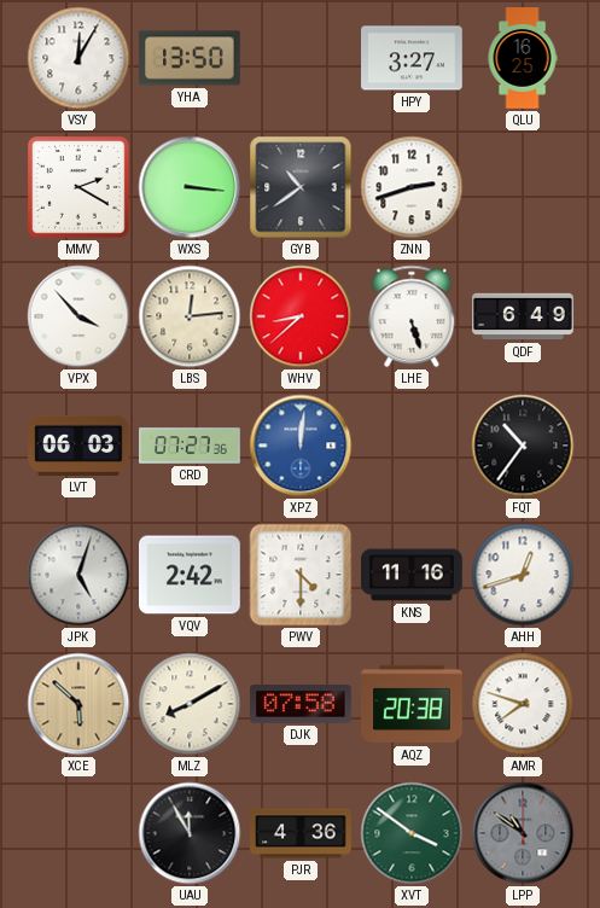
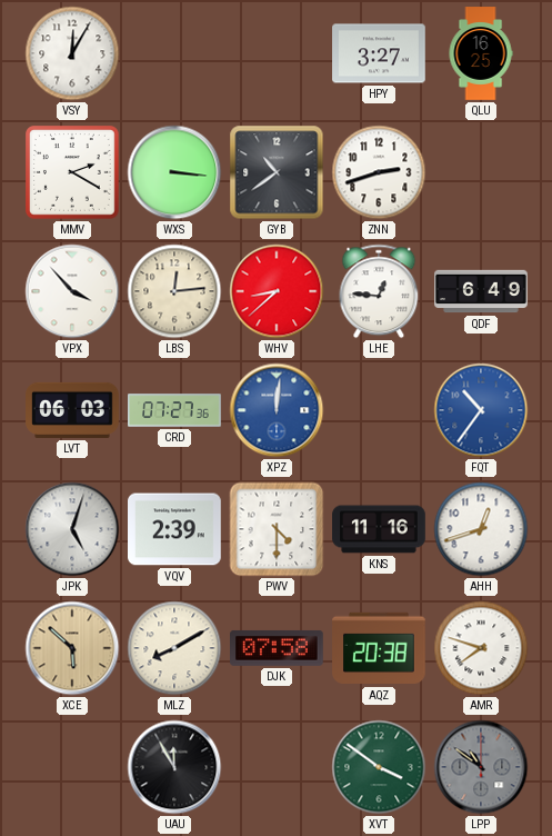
YHA: 13:50 -> none
LHE: 5:27 -> 12:46
FQT dial: black -> blue
VQV: 2:42 -> 2:39
PJR: 4:36 -> none
